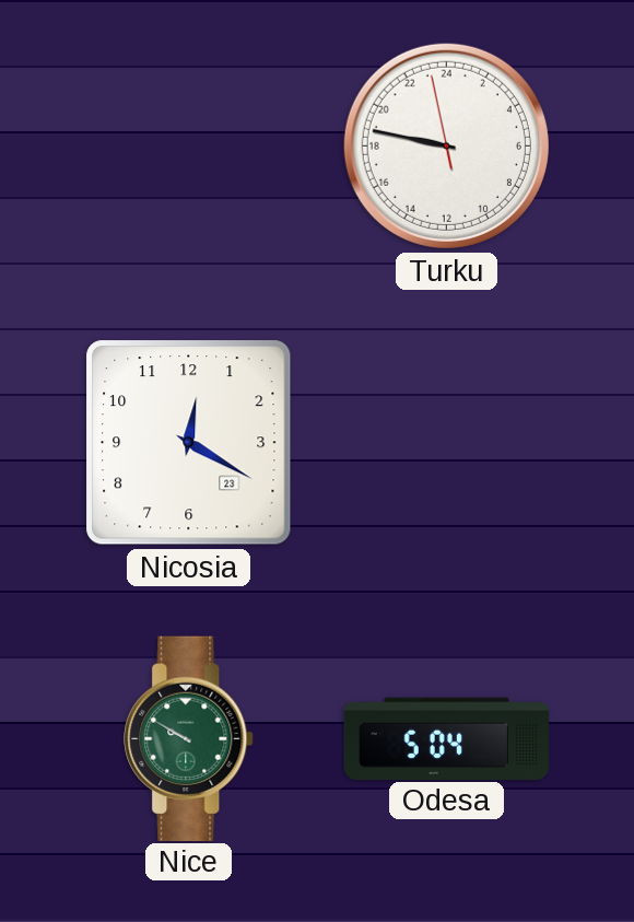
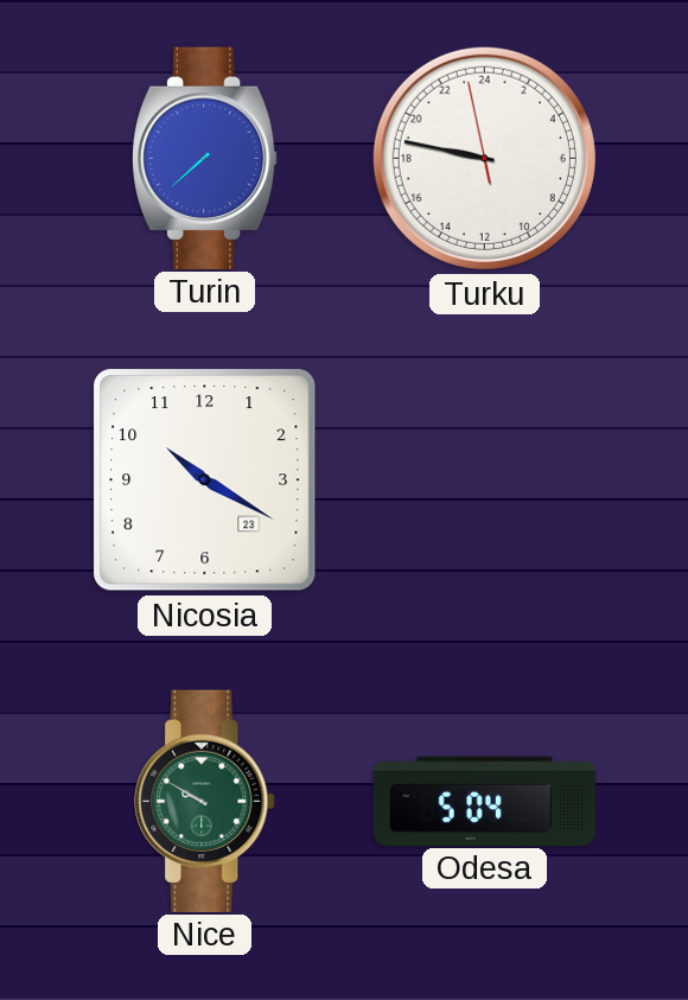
Turin: none -> 7:38
Nicosia: 12:20 -> 10:20
